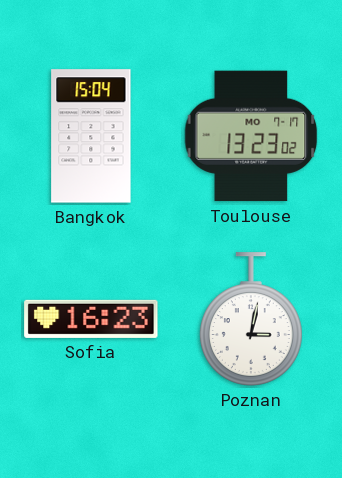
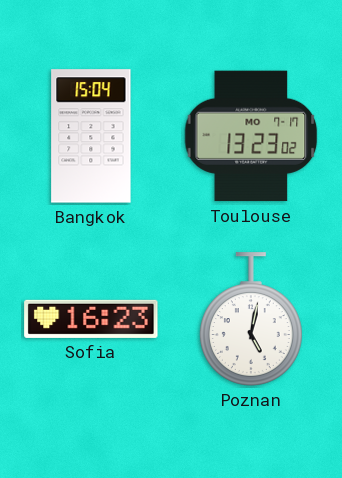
Poznan: 3:02 -> 5:02
